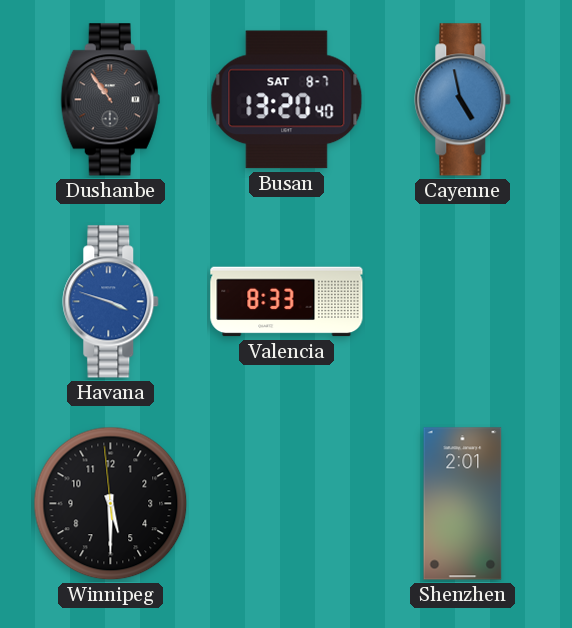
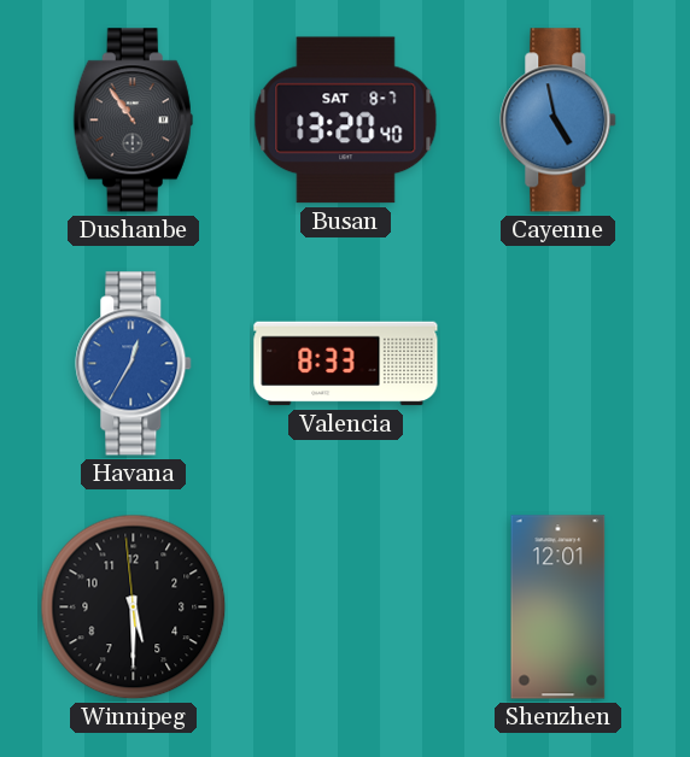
Havana: 3:48 -> 12:35
Shenzhen: 2:01 -> 12:01
